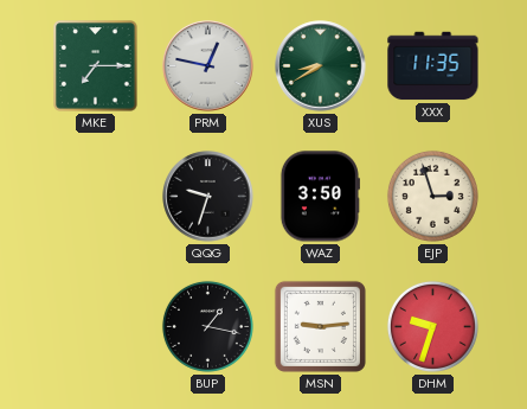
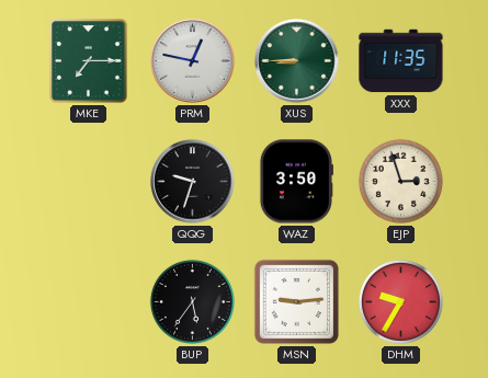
XUS: 8:40 -> 8:45
BUP: 1:17 -> 5:36
DHM: 9:33 -> 9:35
